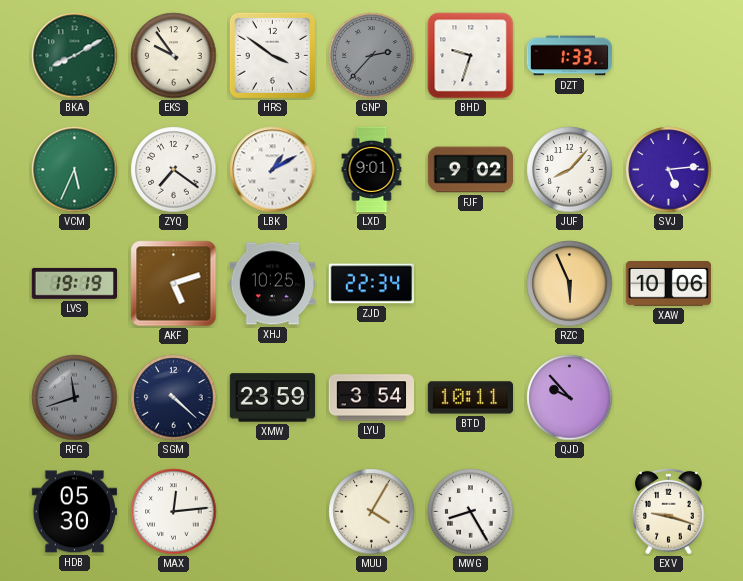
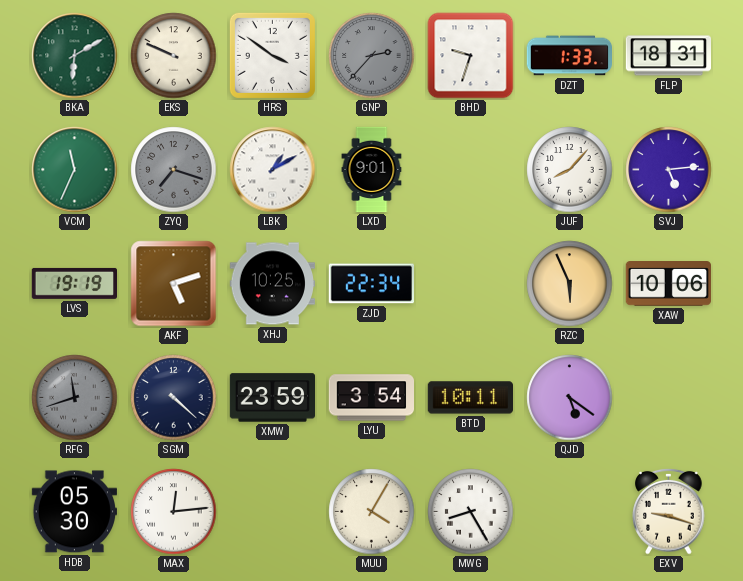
BKA: 8:10 -> 6:10
EKS: 9:54 -> 9:49
FLP: none -> 18:31
VCM: 5:34 -> 11:34
ZYQ: 7:21 -> 7:18
ZYQ dial: white -> grey
FJF: 9:02 -> none
QJD: 9:53 -> 5:21
